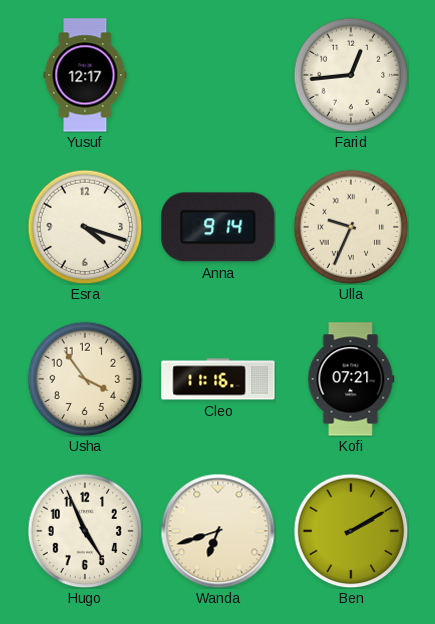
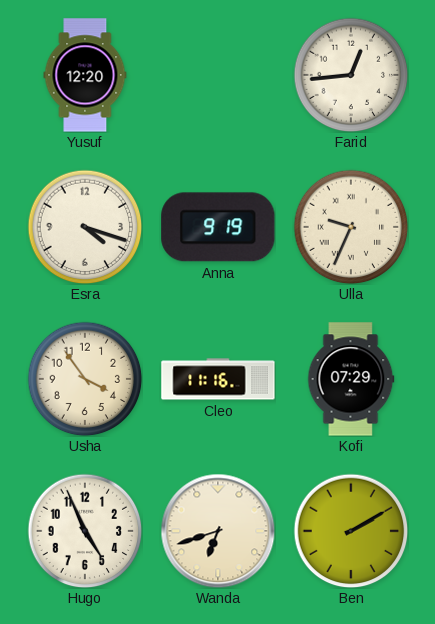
Yusuf: 12:17 -> 12:20
Anna: 9:14 -> 9:19
Kofi: 07:21 -> 07:29
